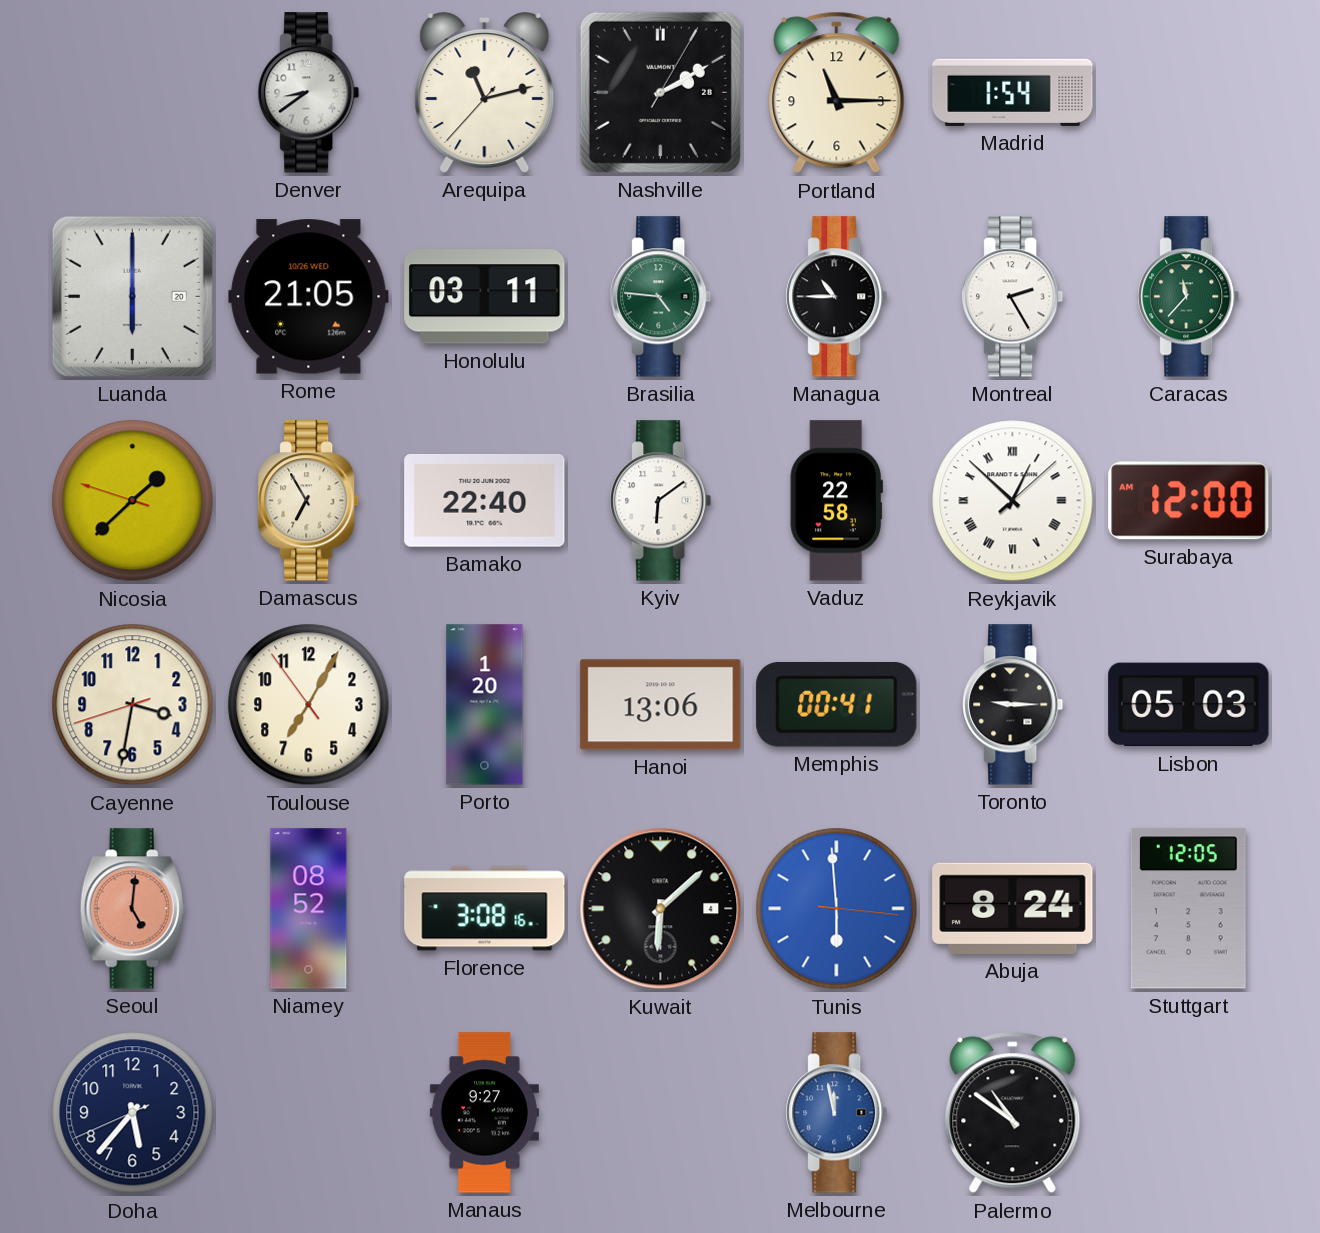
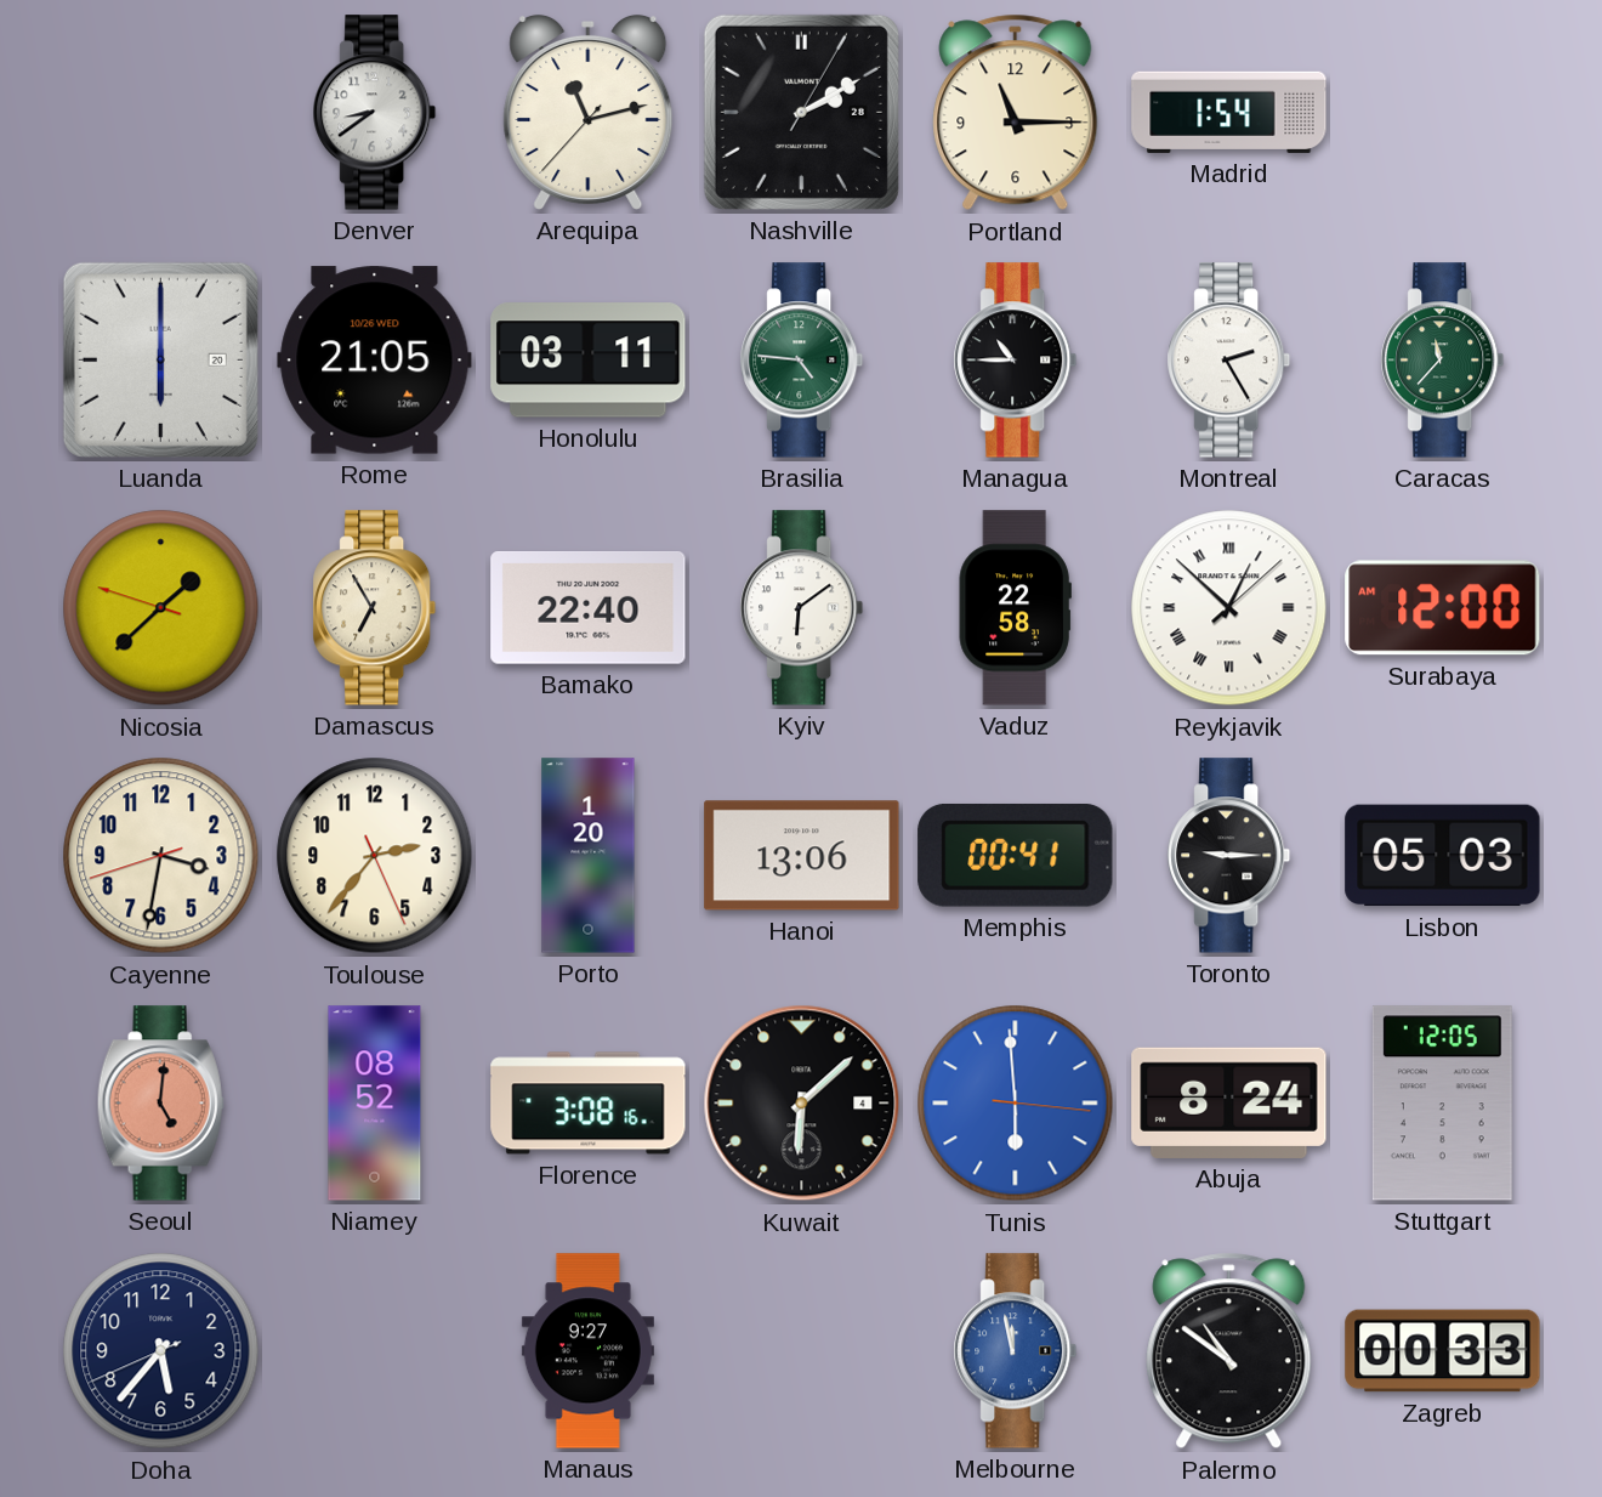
Toulouse: 7:04 -> 2:36
Zagreb: none -> 00:33
